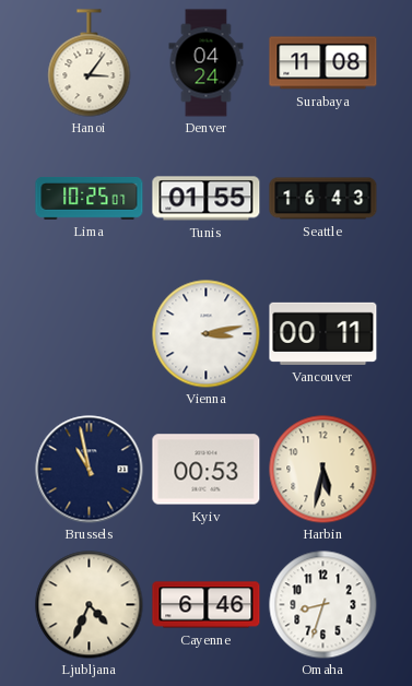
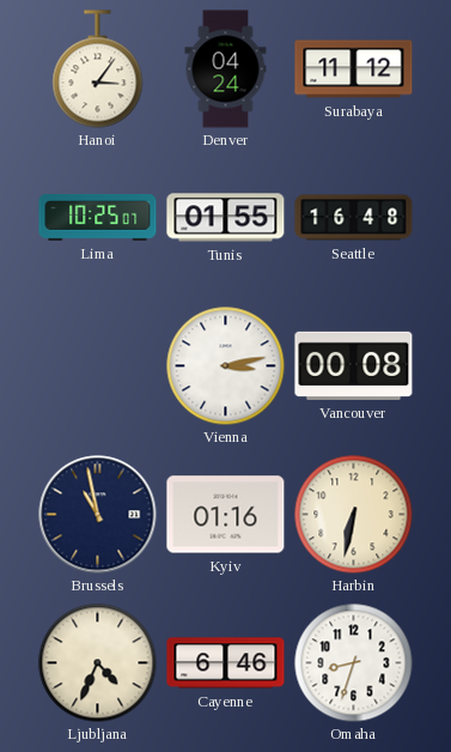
Surabaya: 11:08 -> 11:12
Seattle: 16:43 -> 16:48
Vancouver: 00:11 -> 00:08
Kyiv: 00:53 -> 01:16
Harbin: 5:32 -> 6:32
